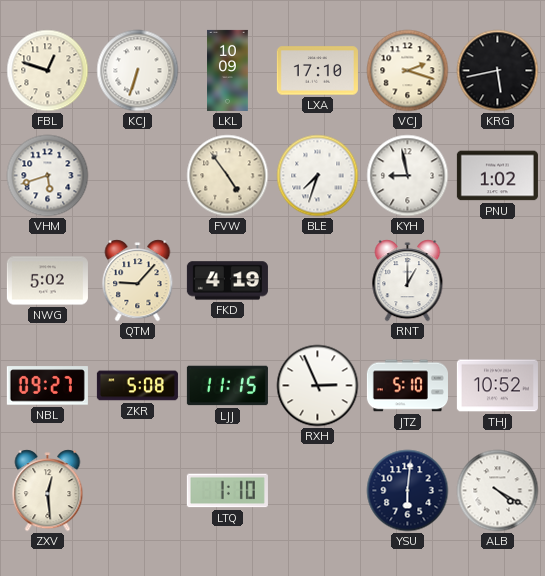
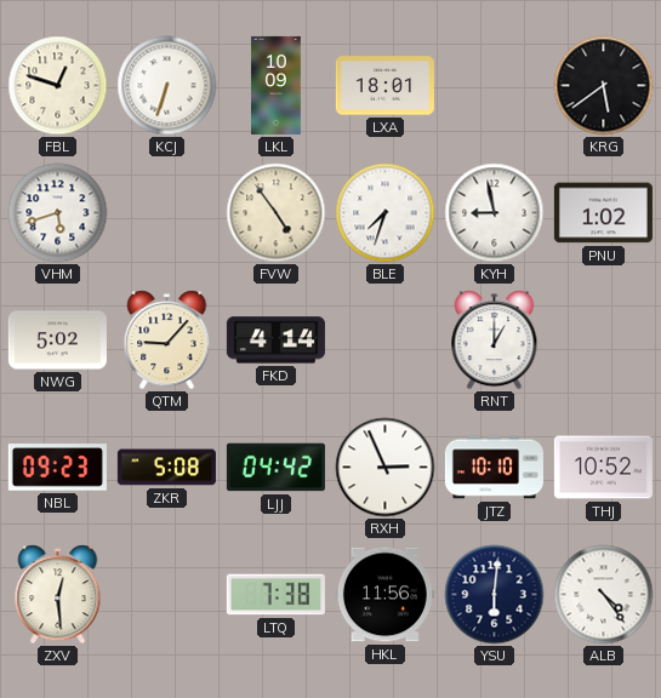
LXA: 17:10 -> 18:01
VCJ: 2:18 -> none
KRG: 5:43 -> 5:39
FKD: 4:19 -> 4:14
NBL: 09:27 -> 09:23
LJJ: 11:15 -> 04:42
JTZ: 5:10 -> 10:10
LTQ: 1:10 -> 7:38
HKL: none -> 11:56
ALB: 4:20 -> 4:24
